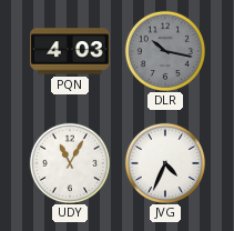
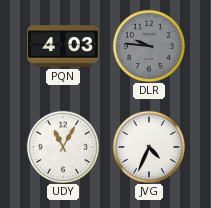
DLR: 10:17 -> 9:46
